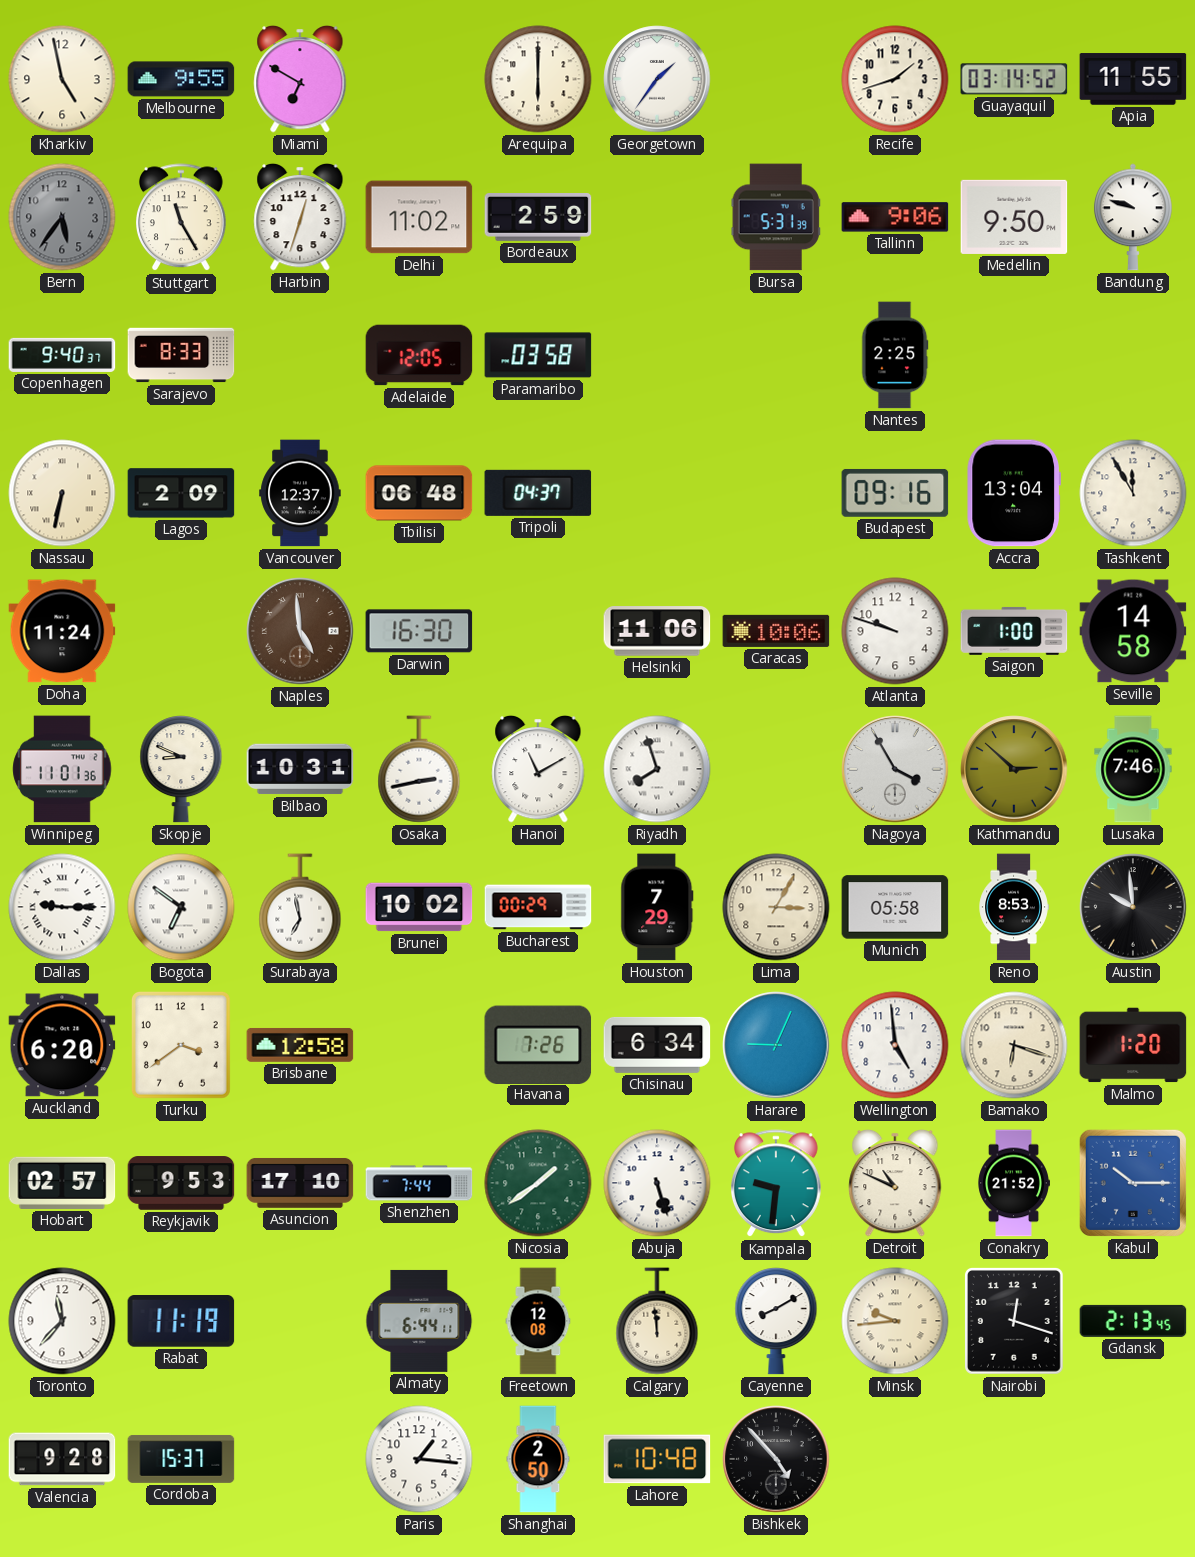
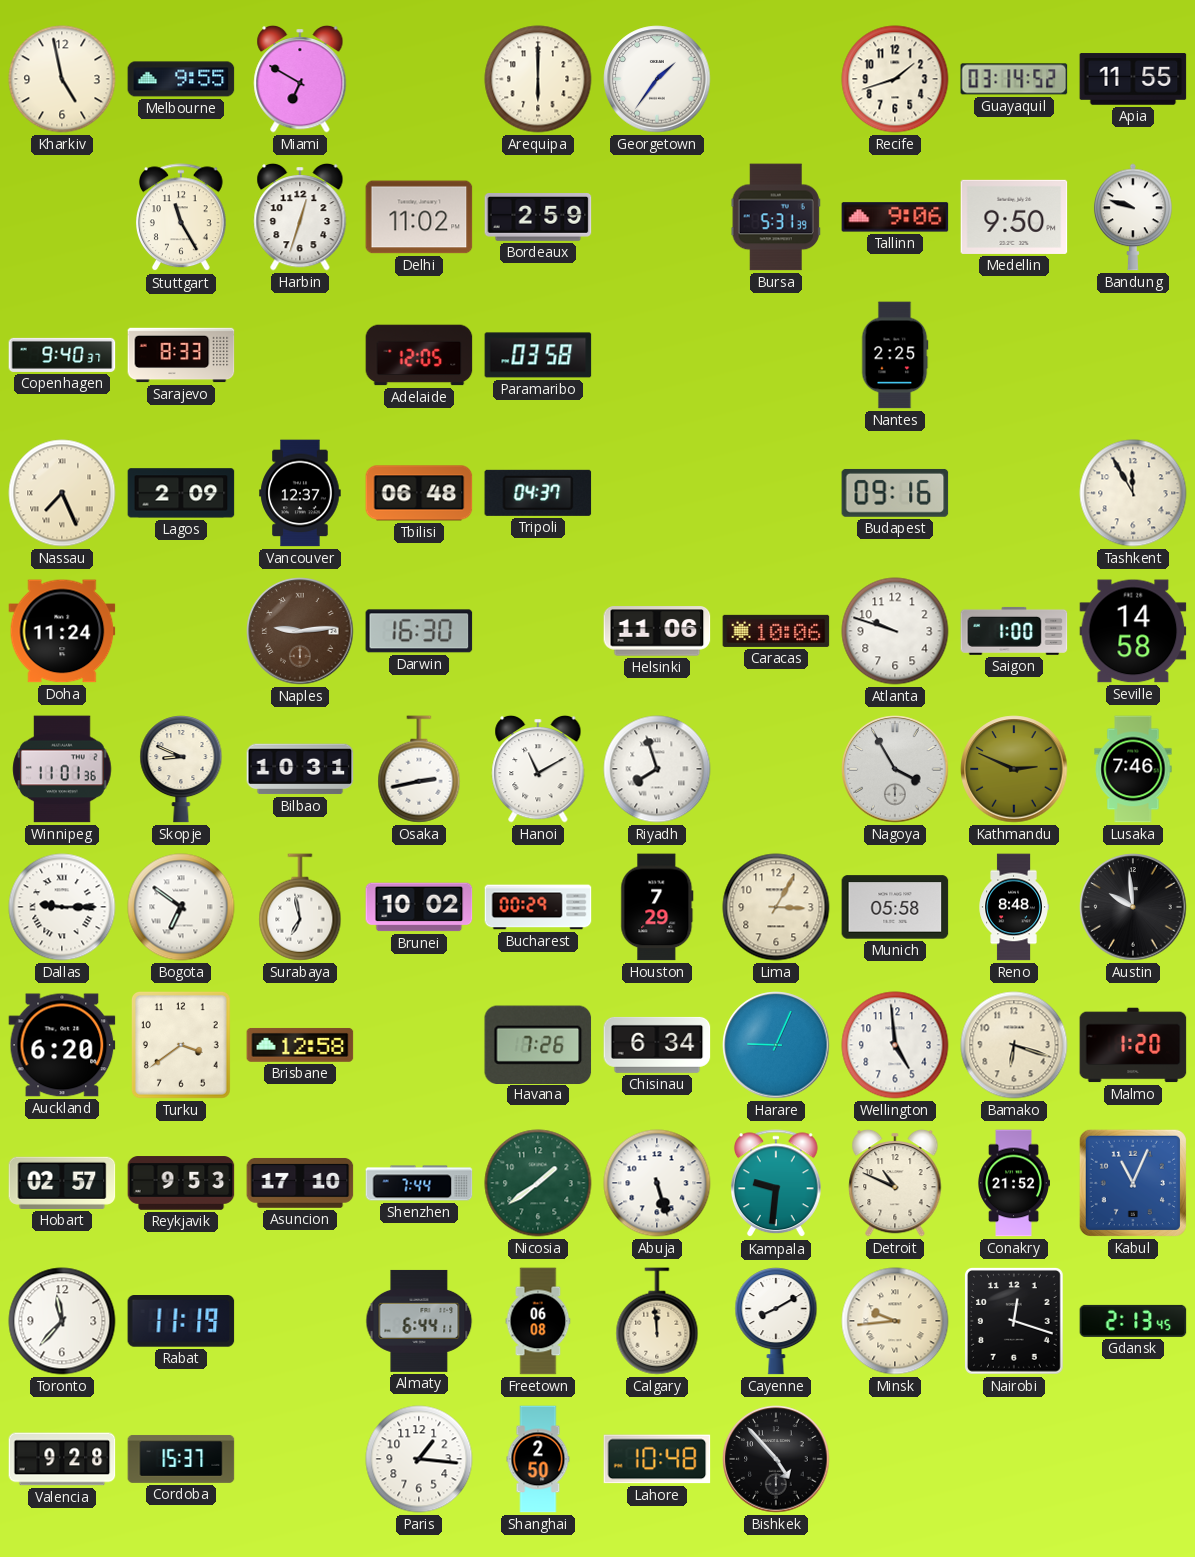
Bern: 5:36 -> none
Nassau: 6:32 -> 7:26
Accra: 13:04 -> none
Naples: 4:59 -> 9:14
Kathmandu: 2:52 -> 2:49
Reno: 8:53 -> 8:48
Kabul: 10:15 -> 11:04
Freetown: 12:08 -> 06:08
